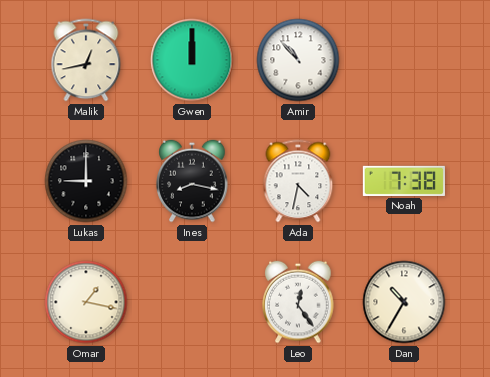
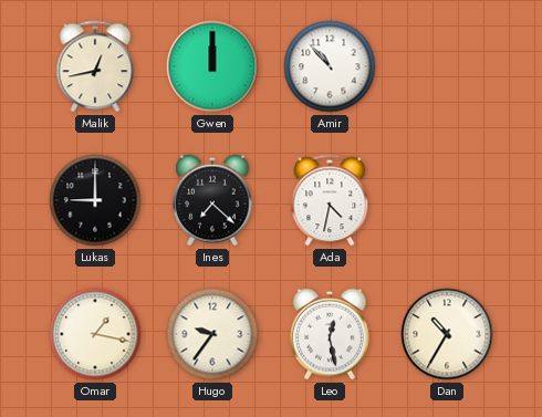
Ines: 8:17 -> 7:22
Noah: 7:38 -> none
Hugo: none -> 9:36
Leo: 12:24 -> 12:28
